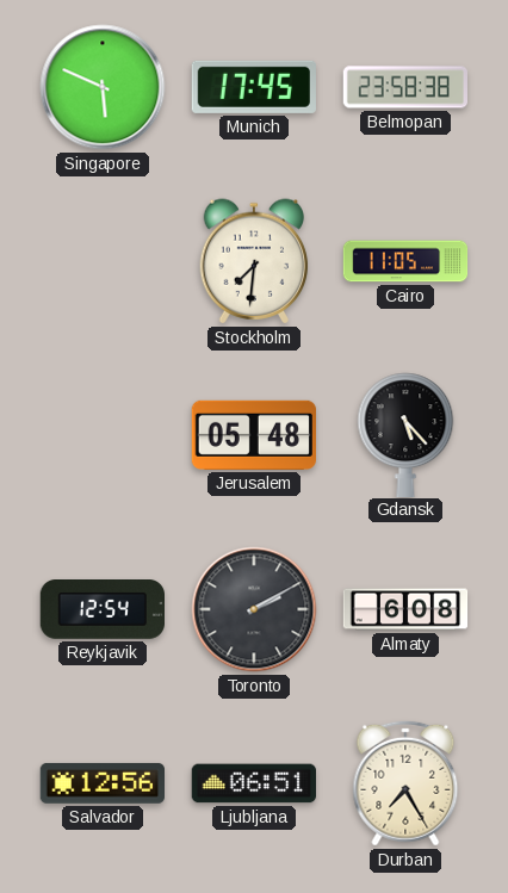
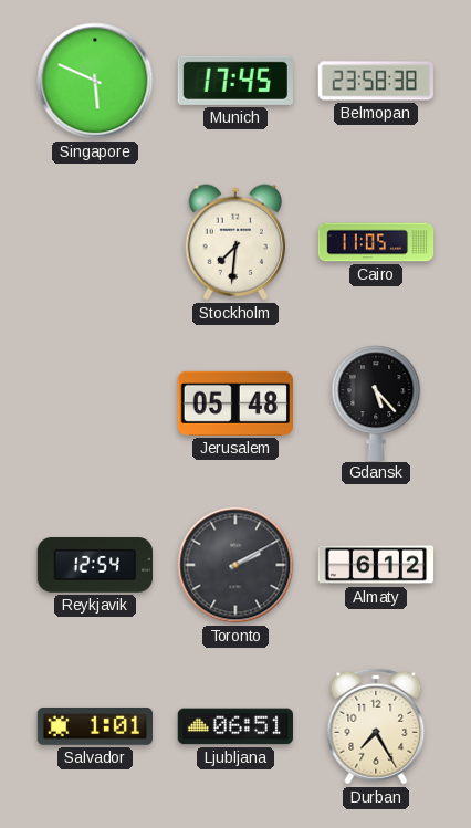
Almaty: 6:08 -> 6:12
Salvador: 12:56 -> 1:01
